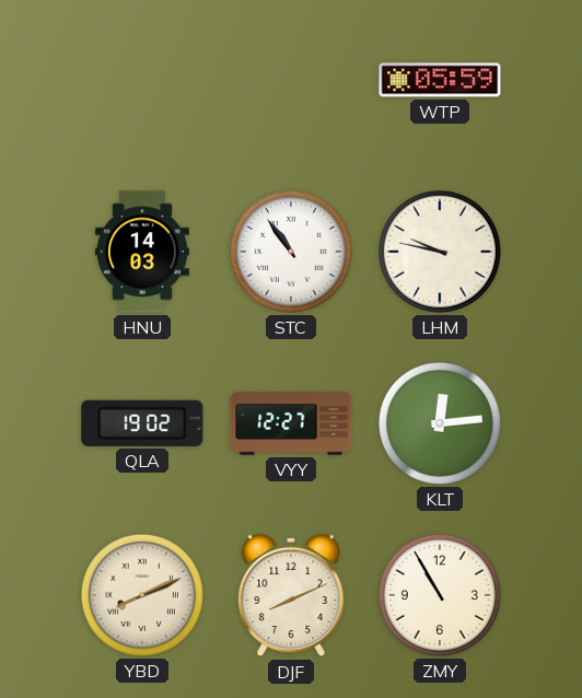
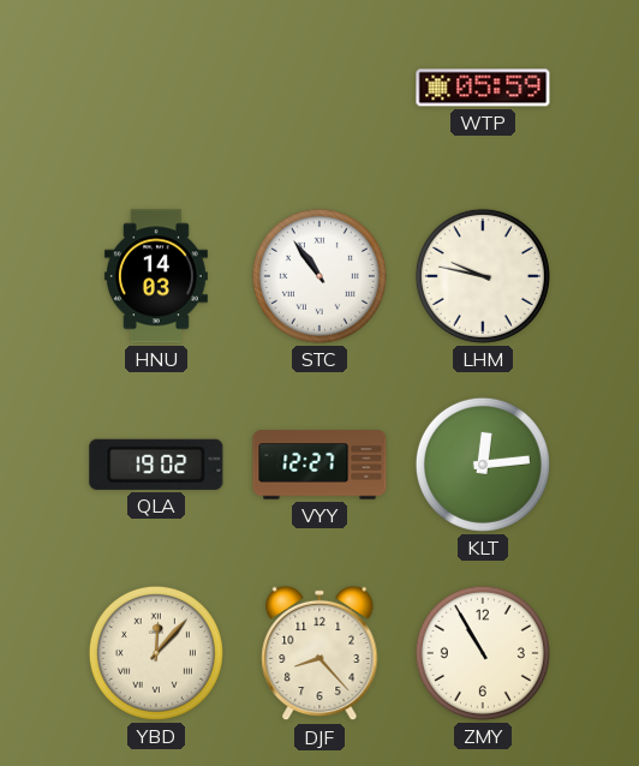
YBD: 8:11 -> 12:07
DJF: 8:11 -> 8:23
